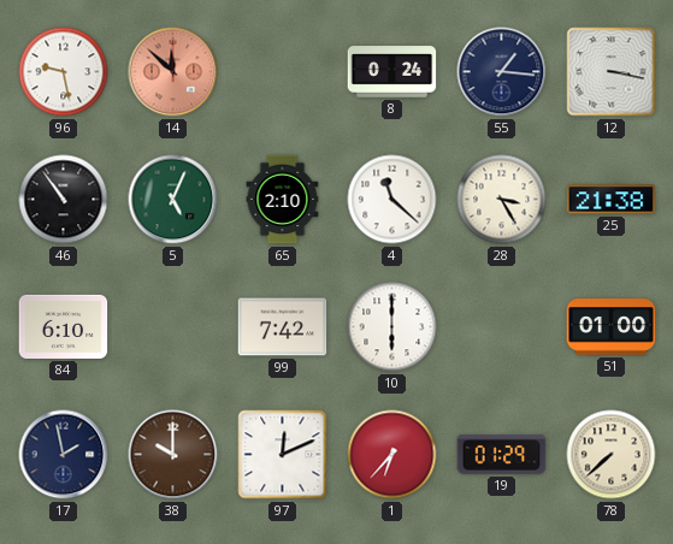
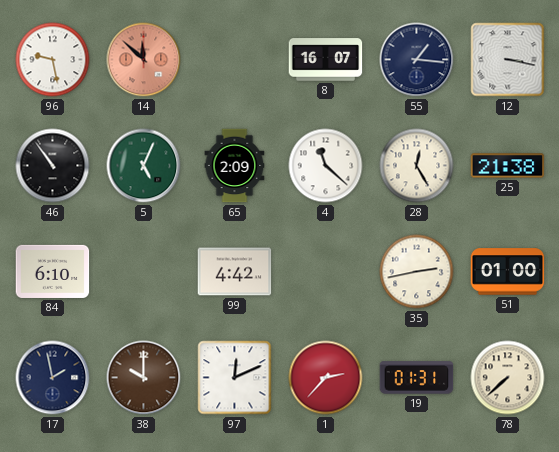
8: 0:24 -> 16:07
65: 2:10 -> 2:09
28: 3:25 -> 12:25
99: 7:42 -> 4:42
10: 6:00 -> none
35: none -> 2:43
1: 6:37 -> 2:37
19: 01:29 -> 01:31
